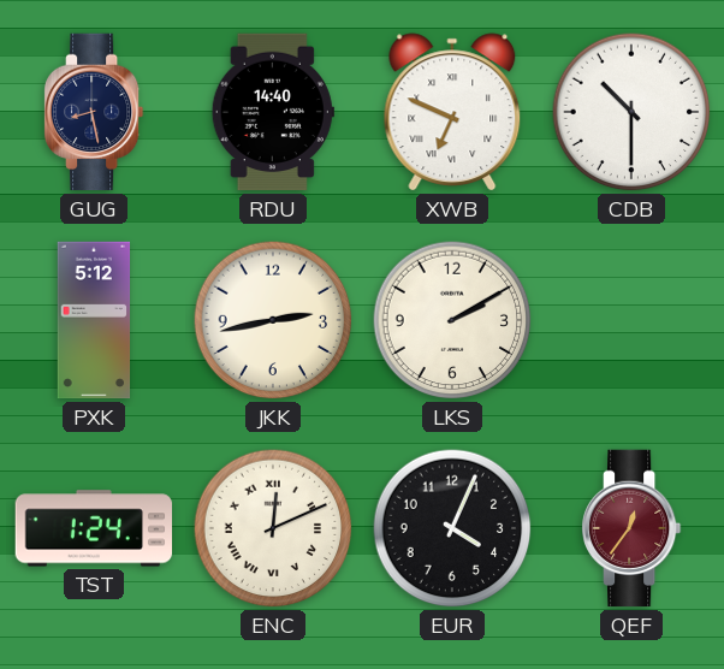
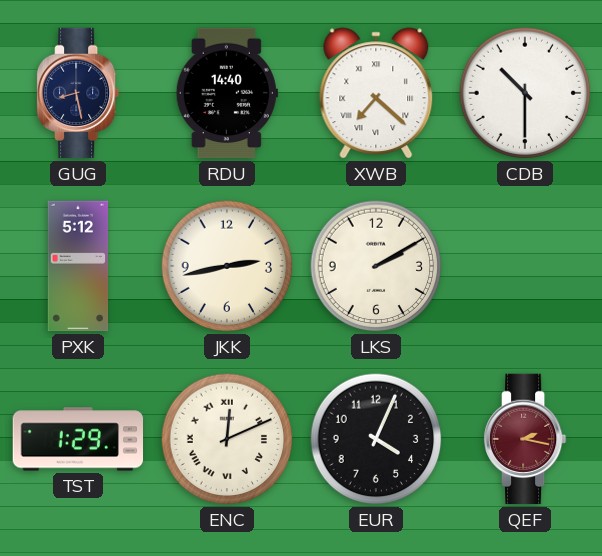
XWB: 6:49 -> 7:22
TST: 1:24 -> 1:29
QEF: 12:36 -> 2:17
